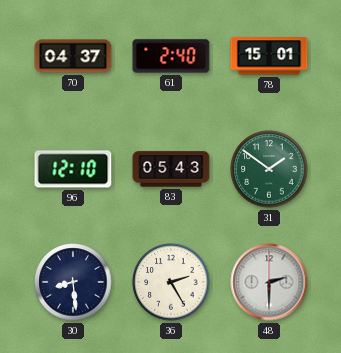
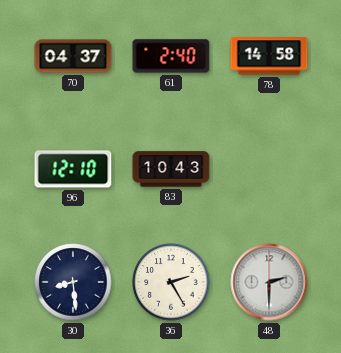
78: 15:01 -> 14:58
83: 05:43 -> 10:43
31: 1:51 -> none
